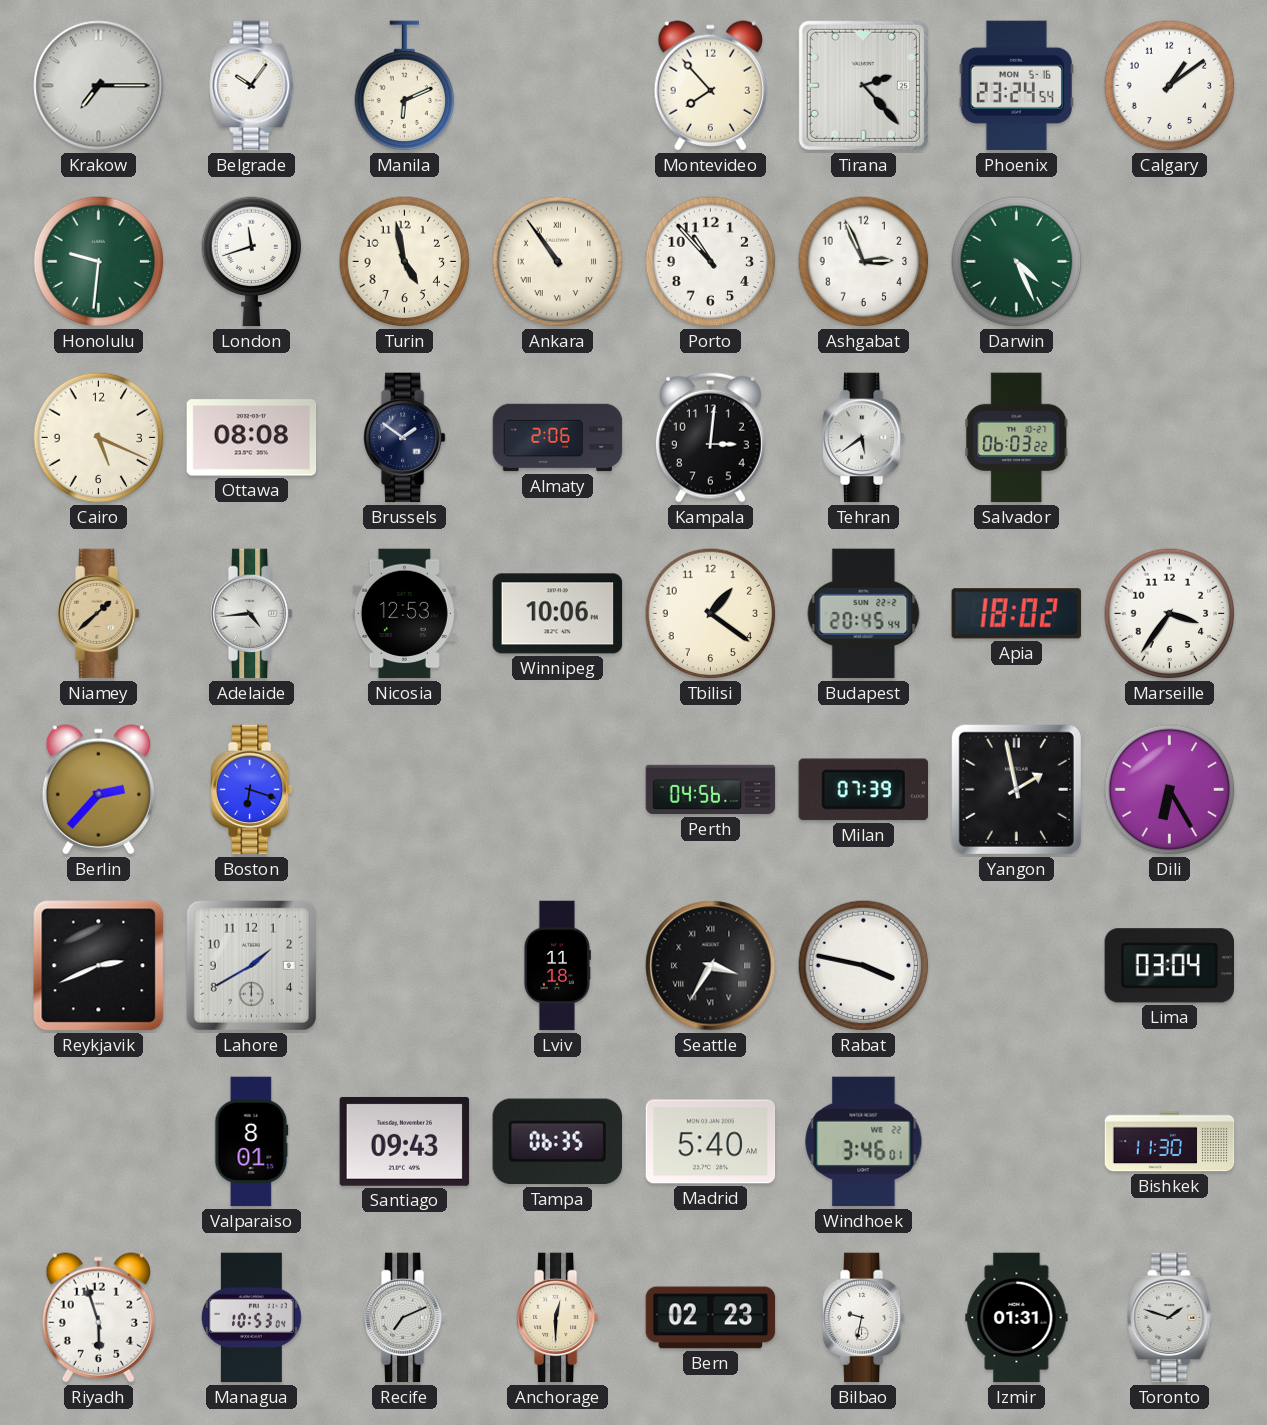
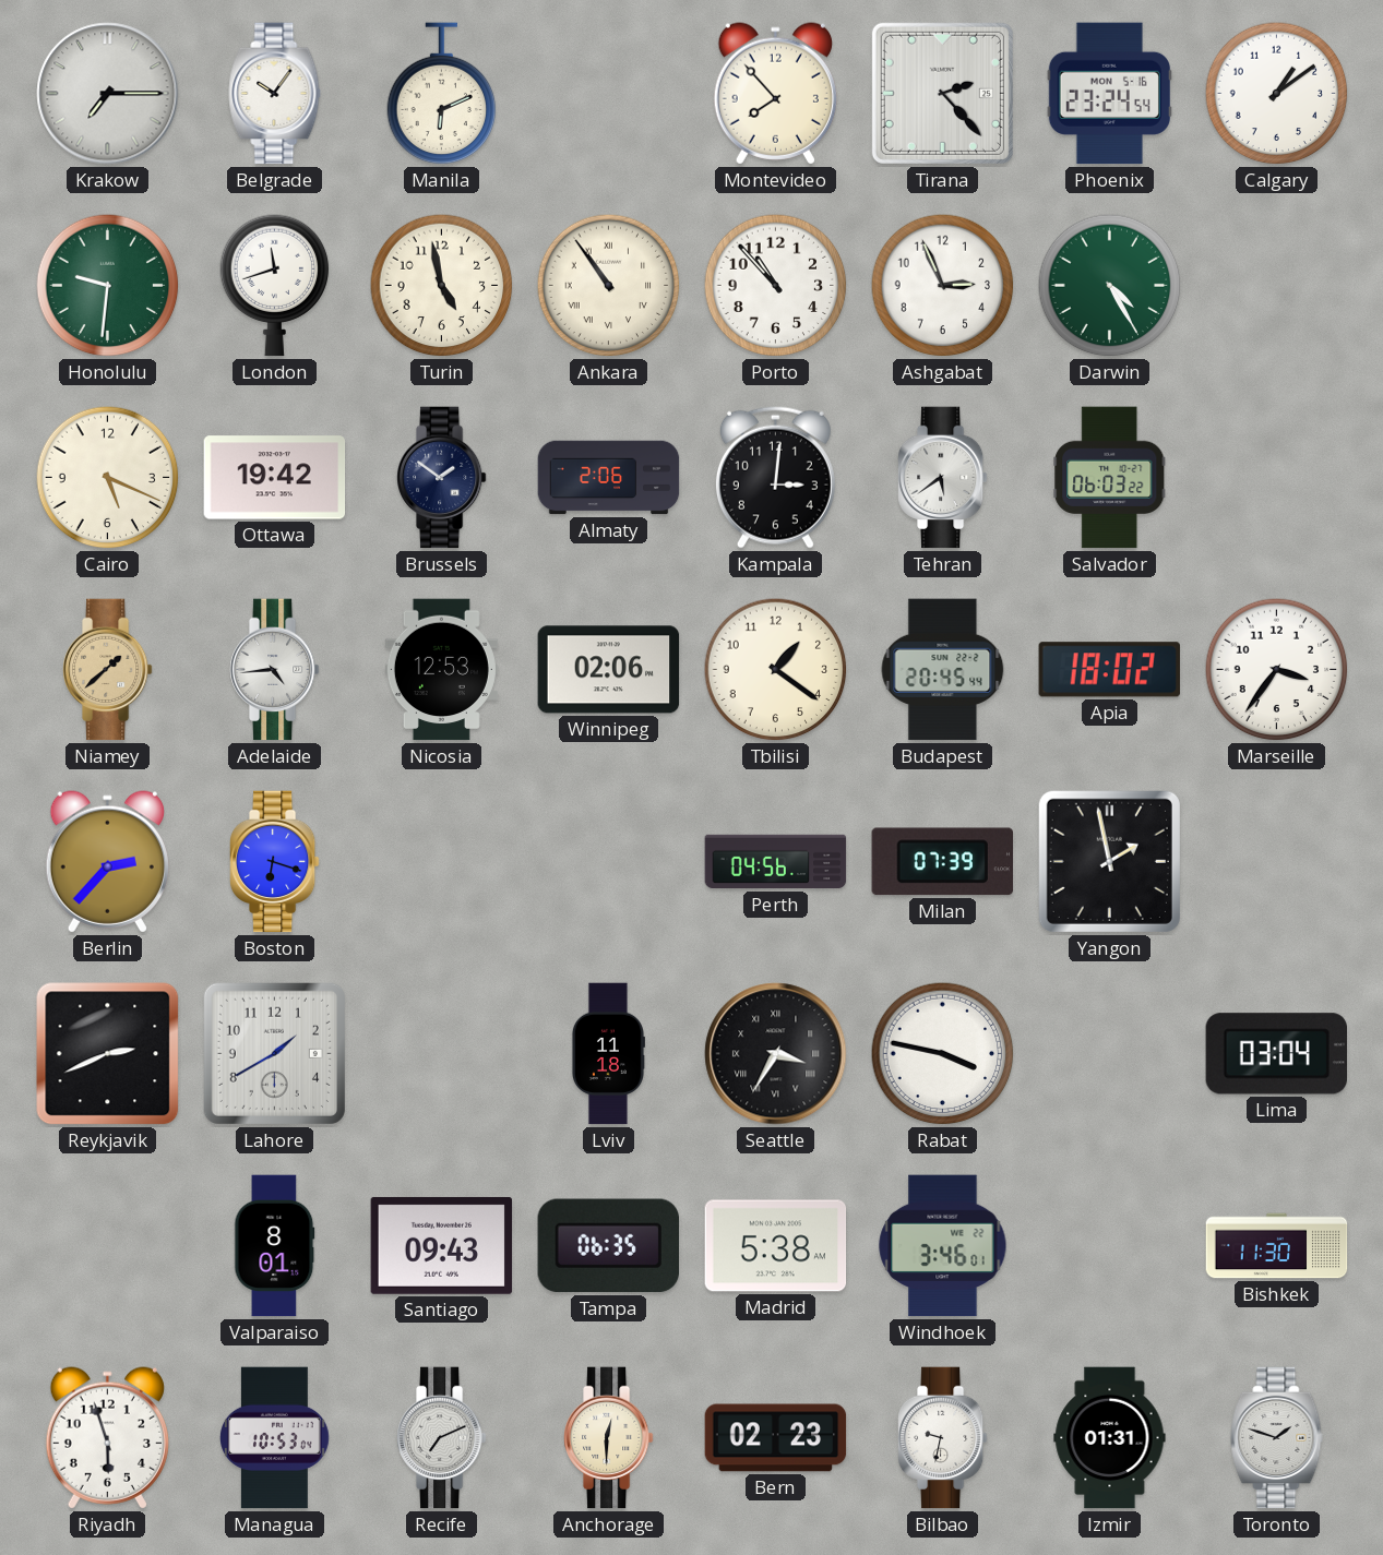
Darwin: 4:26 -> 4:25
Ottawa: 08:08 -> 19:42
Winnipeg: 10:06 -> 02:06
Dili: 6:25 -> none
Madrid: 5:40 -> 5:38
